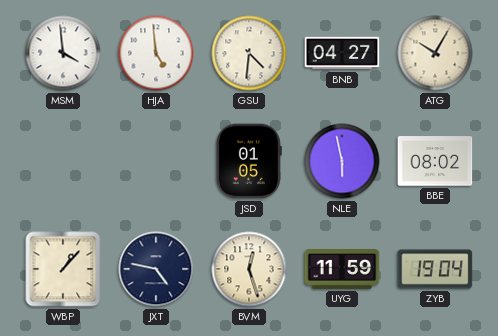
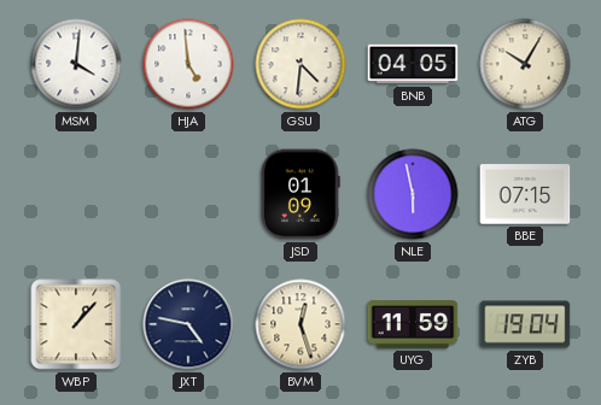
MSM: 3:59 -> 4:01
BNB: 04:27 -> 04:05
JSD: 01:05 -> 01:09
BBE: 08:02 -> 07:15
